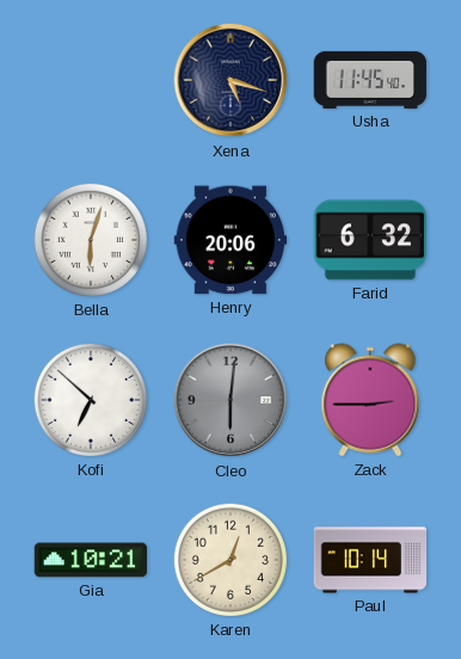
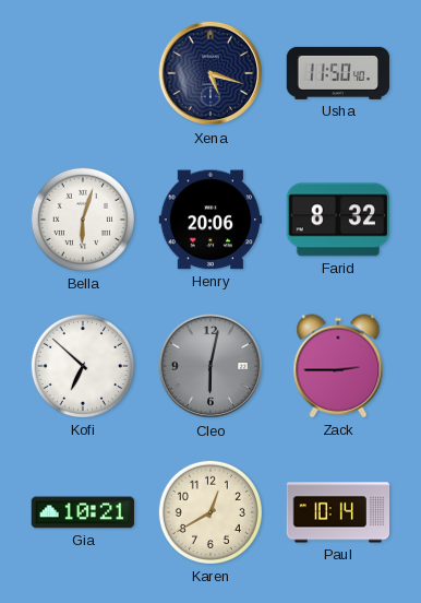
Usha: 11:45 -> 11:50
Farid: 6:32 -> 8:32
Cleo: 6:01 -> 6:02
